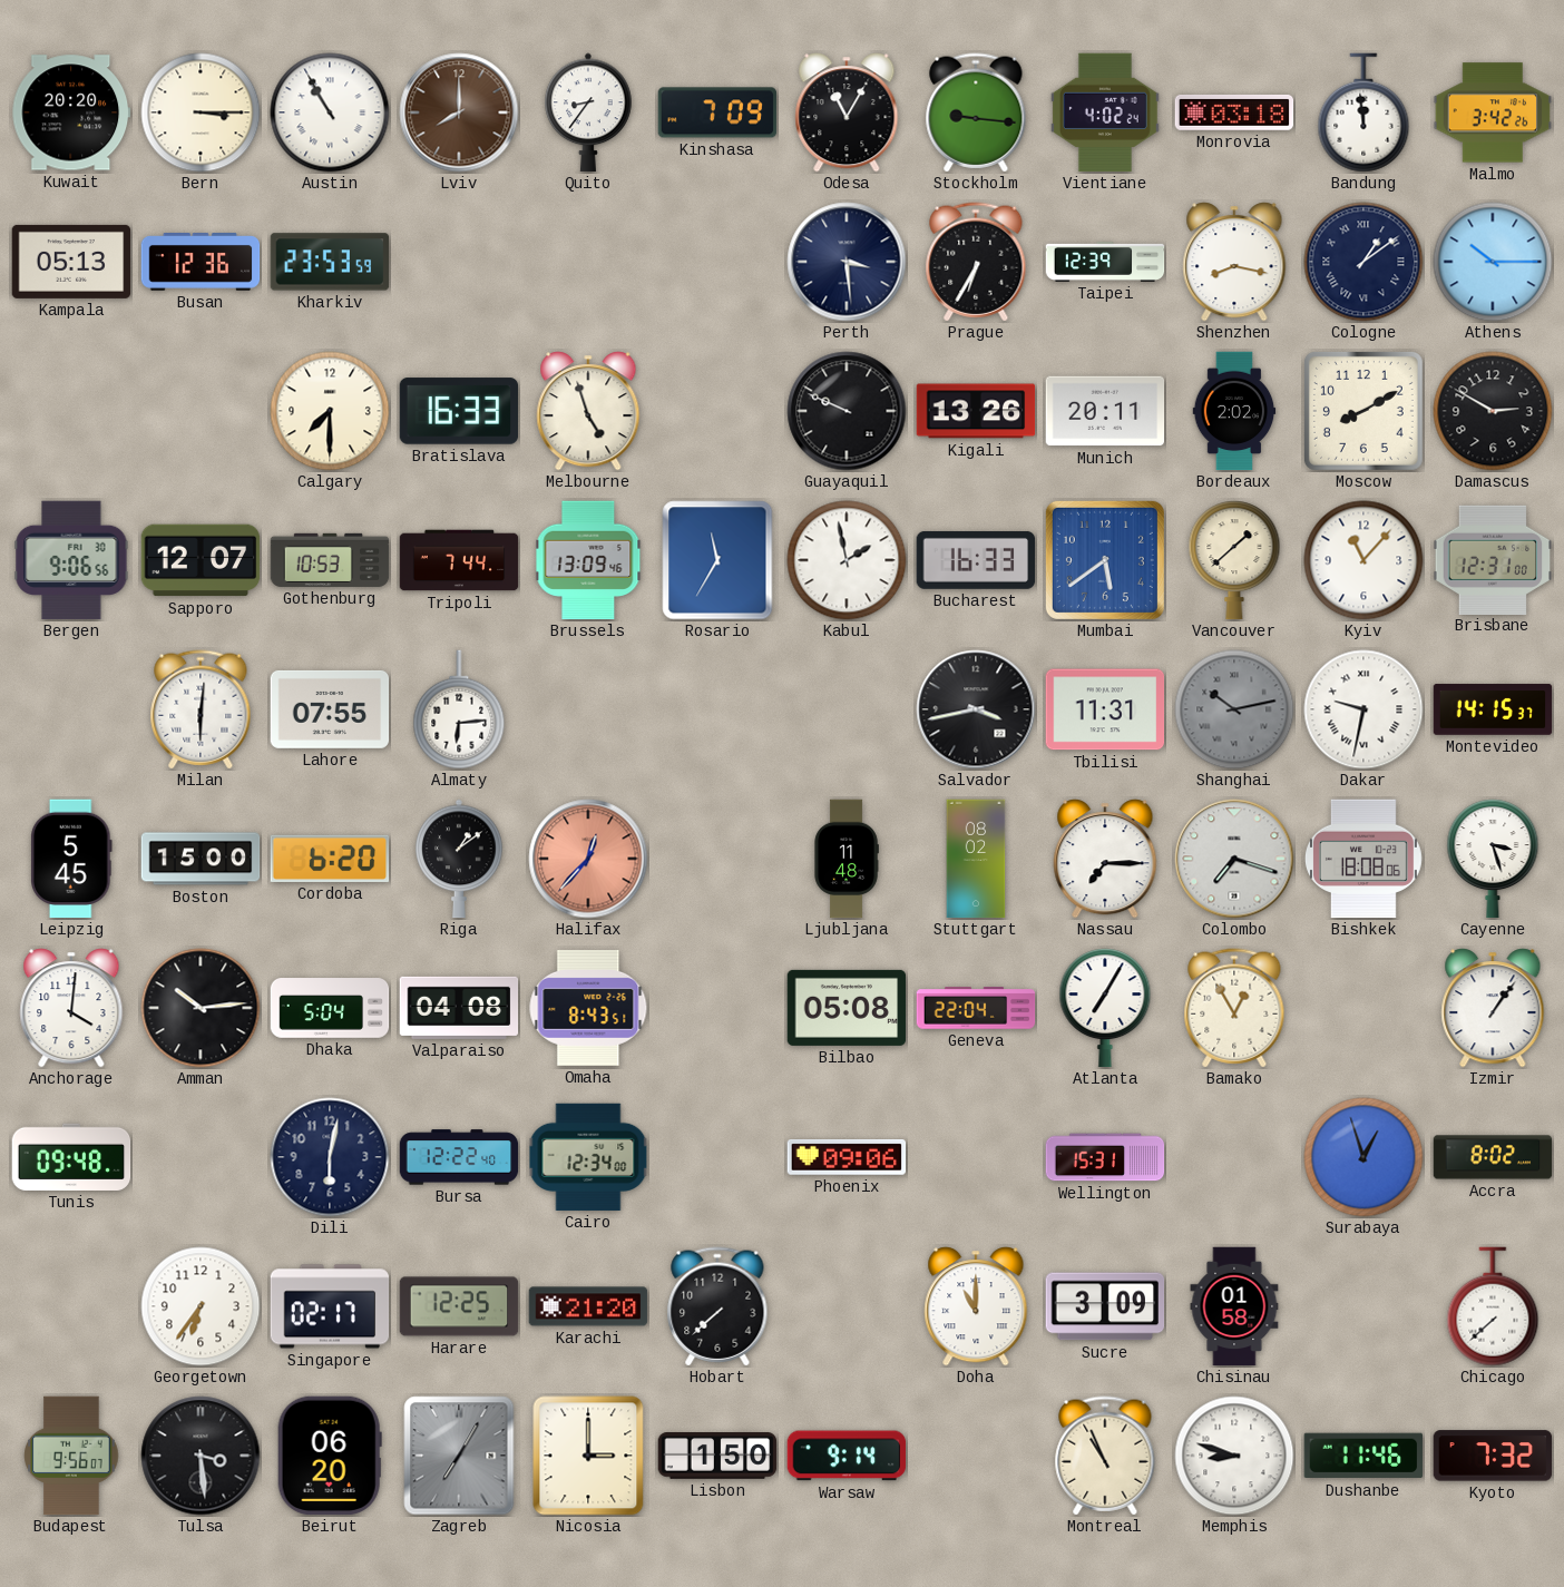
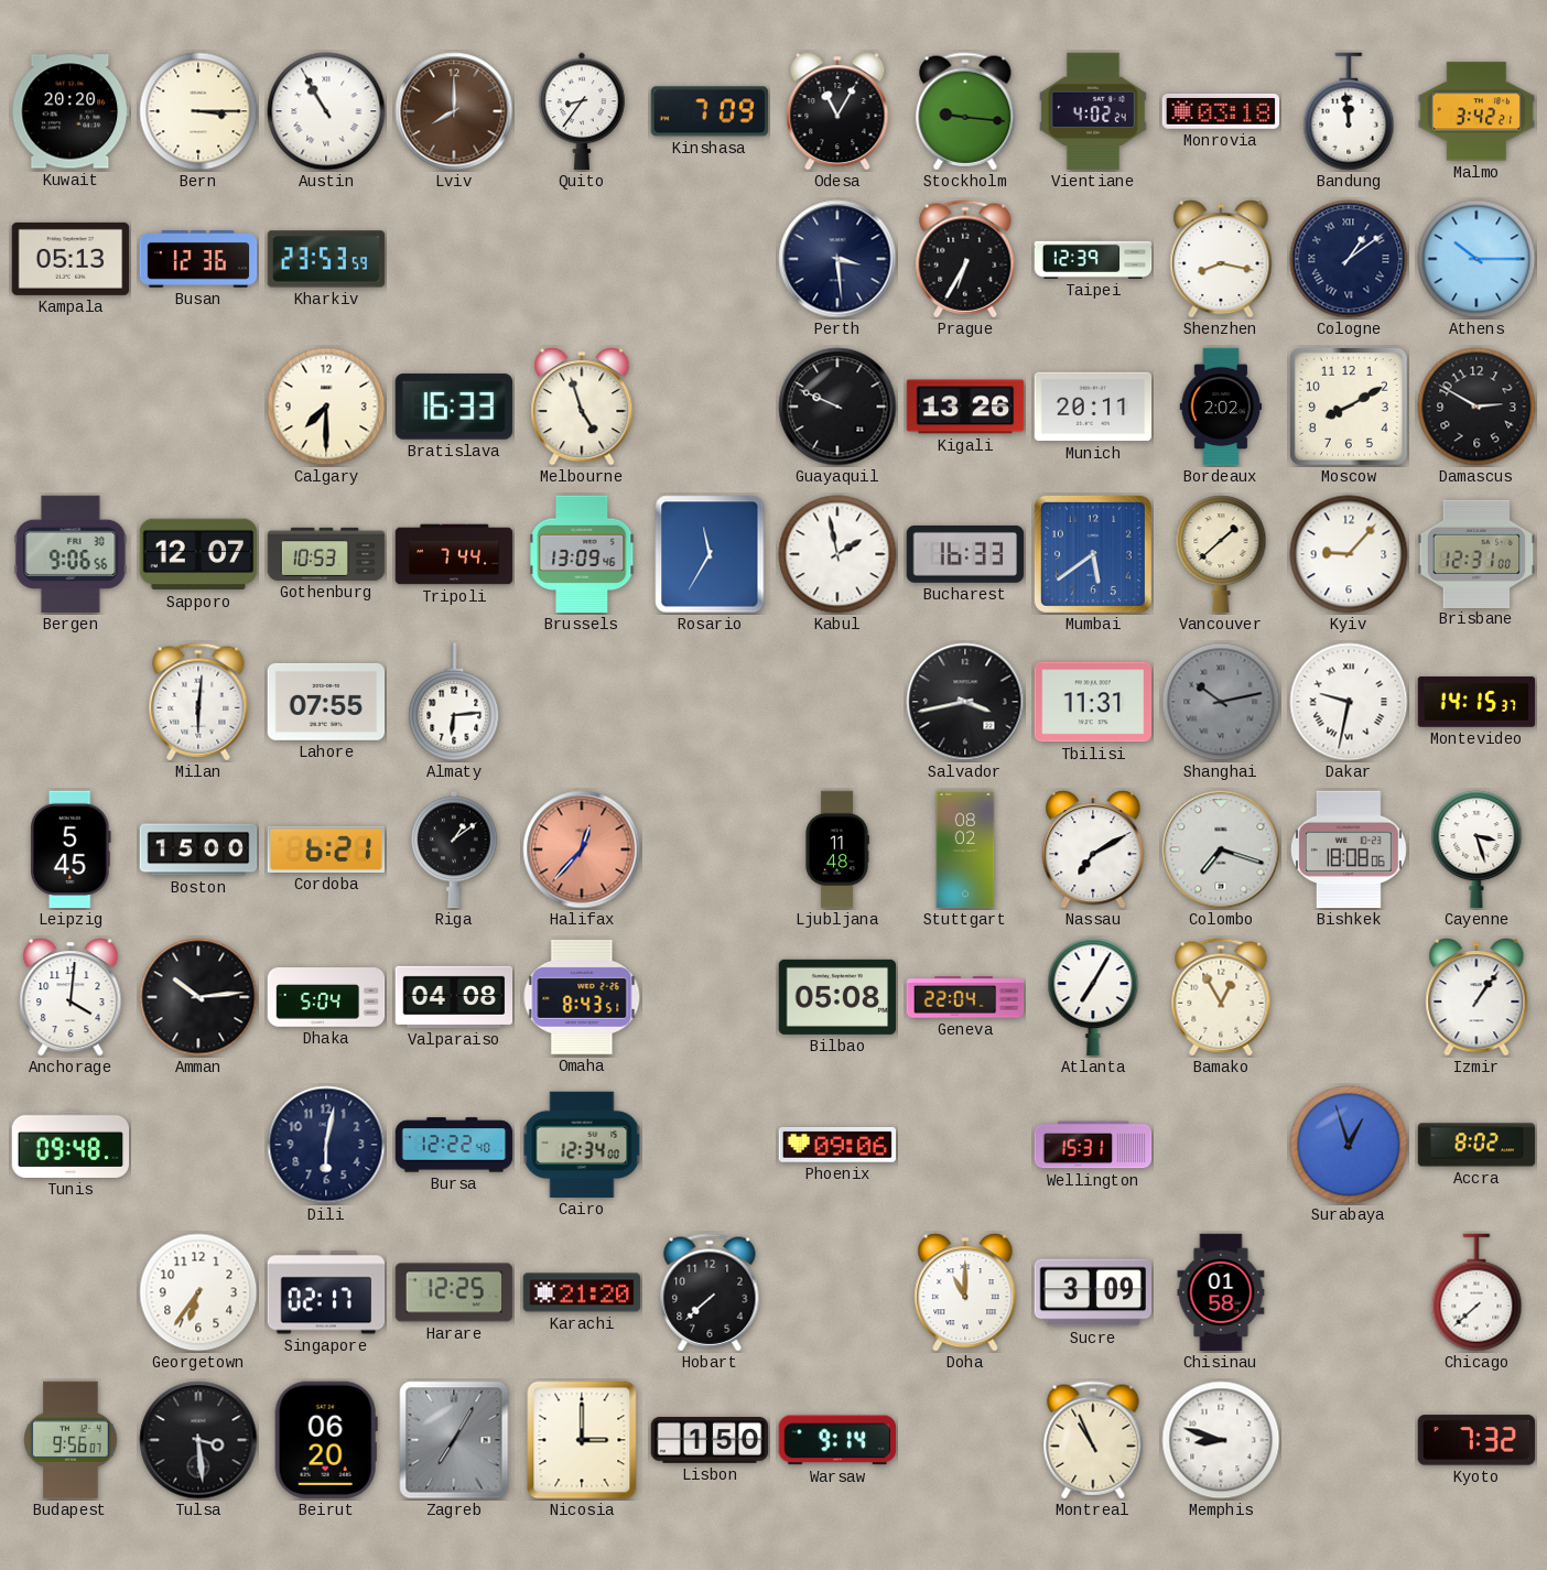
Malmo: 3:42:26 -> 3:42:21
Kyiv: 11:07 -> 9:07
Cordoba: 6:20 -> 6:21
Nassau: 7:15 -> 7:10
Dushanbe: 11:46 -> none
